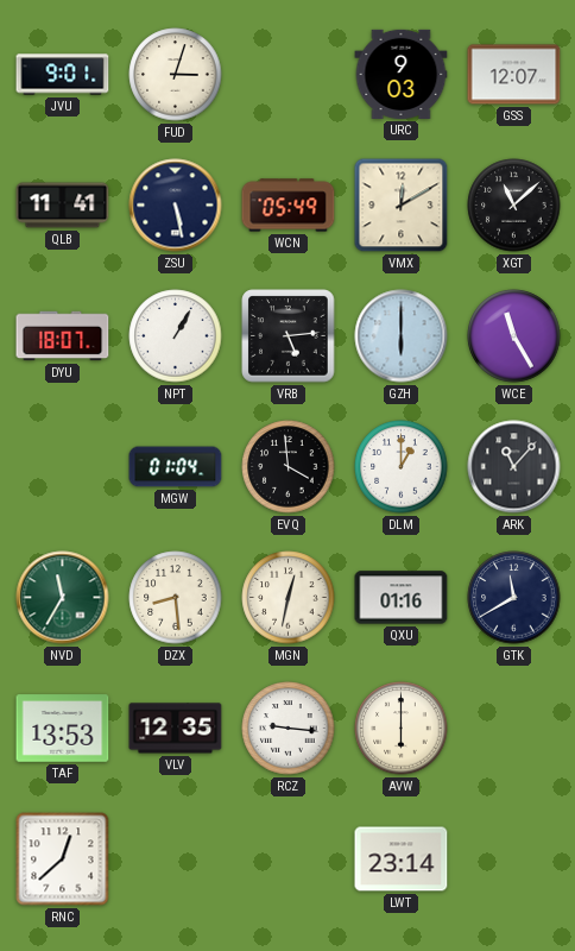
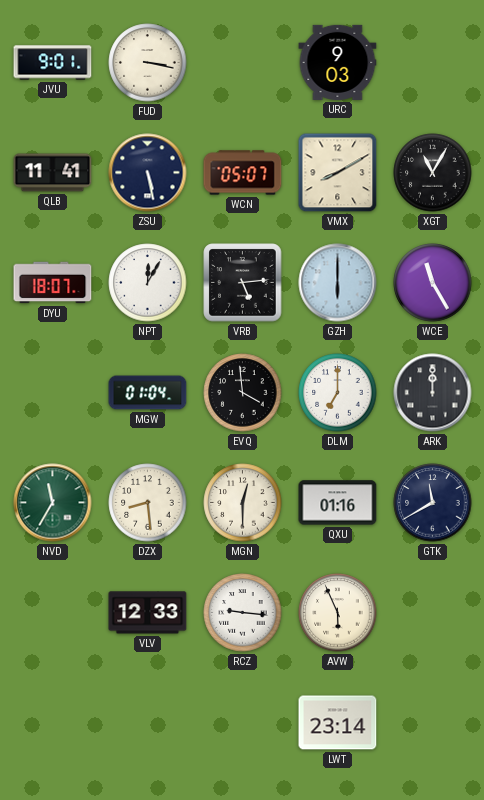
FUD: 3:03 -> 3:17
GSS: 12:07 -> none
WCN: 05:49 -> 05:07
VMX: 12:10 -> 8:10
XGT: 11:08 -> 11:05
NPT: 1:05 -> 12:05
DLM: 1:00 -> 7:00
ARK: 11:07 -> 12:00
MGN: 12:32 -> 12:30
TAF: 13:53 -> none
VLV: 12:35 -> 12:33
AVW: 6:00 -> 5:56
RNC: 12:38 -> none
